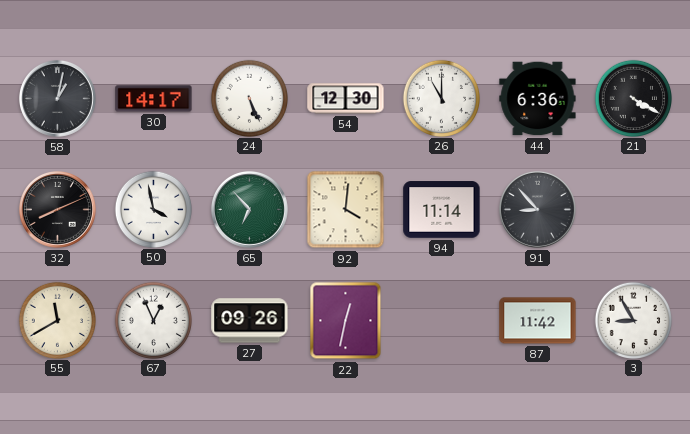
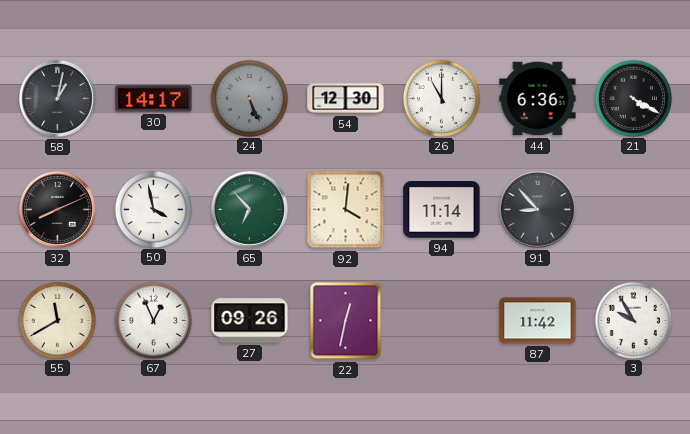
24 dial: white -> grey
3: 8:55 -> 9:55
